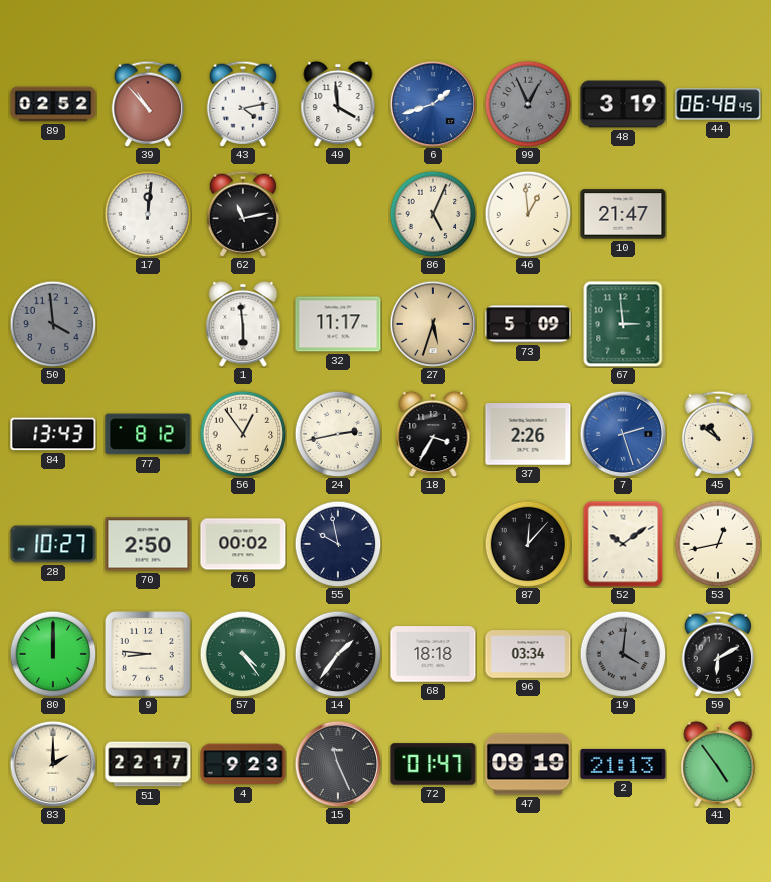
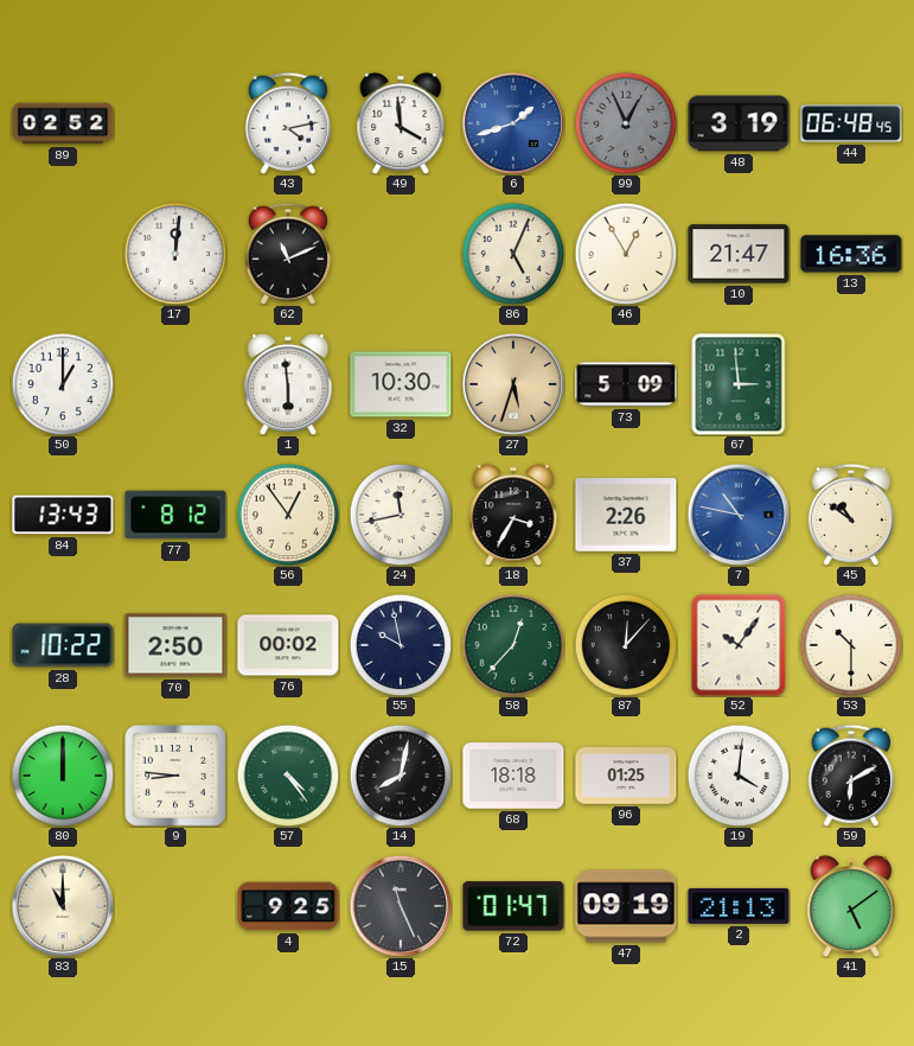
39: 10:53 -> none
62: 11:13 -> 11:11
46: 12:59 -> 12:55
13: none -> 16:36
50: 3:59 -> 1:00
50 dial: grey -> white
32: 11:17 -> 10:30
24: 2:43 -> 11:43
7: 2:27 -> 10:47
28: 10:27 -> 10:22
58: none -> 12:37
52: 10:09 -> 10:06
53: 12:43 -> 10:30
14: 1:36 -> 8:02
96: 03:34 -> 01:25
19 dial: grey -> white
83: 2:00 -> 11:00
51: 22:17 -> none
4: 9:23 -> 9:25
41: 4:54 -> 5:09
